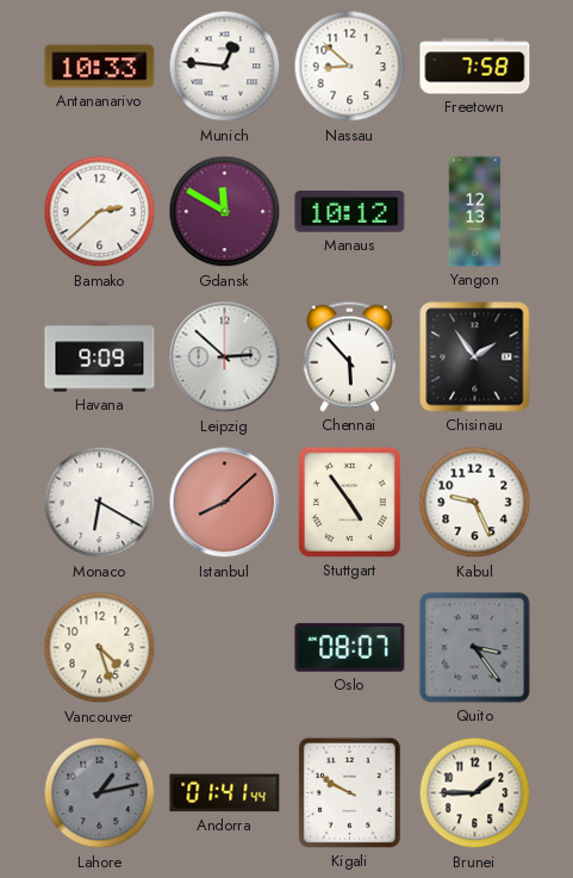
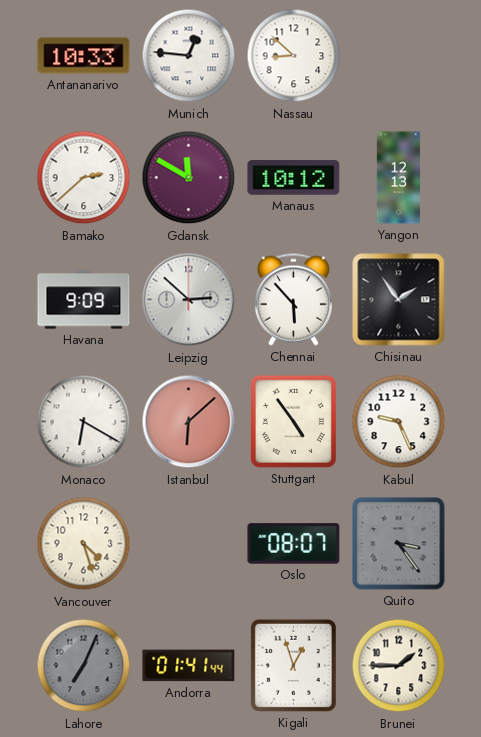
Freetown: 7:58 -> none
Istanbul: 8:08 -> 6:08
Lahore: 1:13 -> 7:04
Kigali: 9:50 -> 12:57
